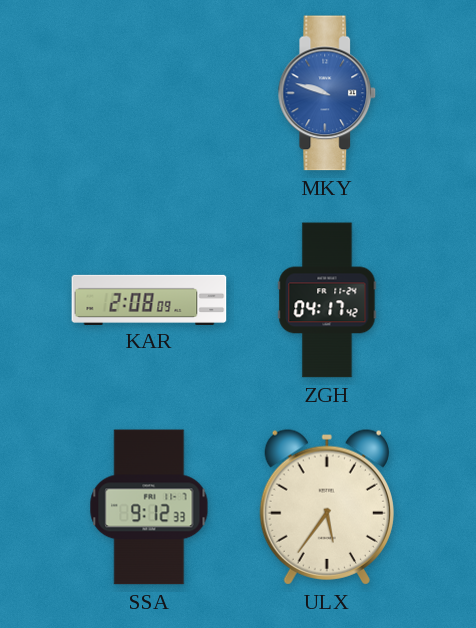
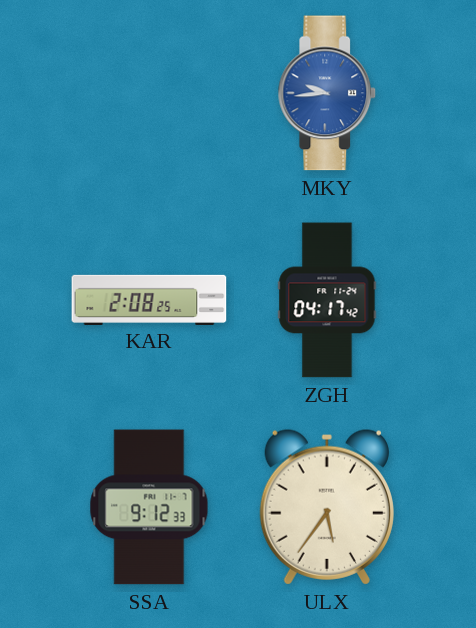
MKY: 9:48 -> 9:44
KAR: 2:08:09 -> 2:08:25
